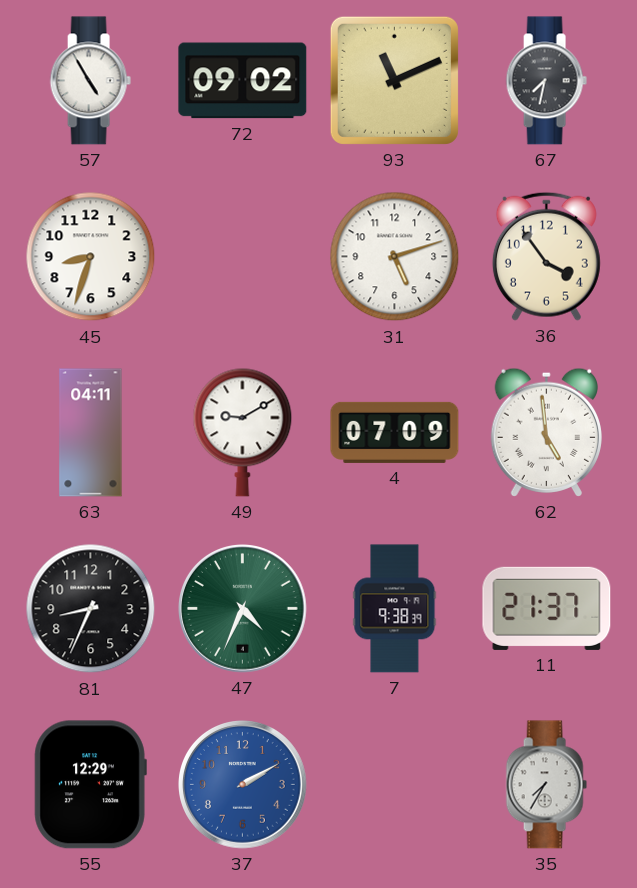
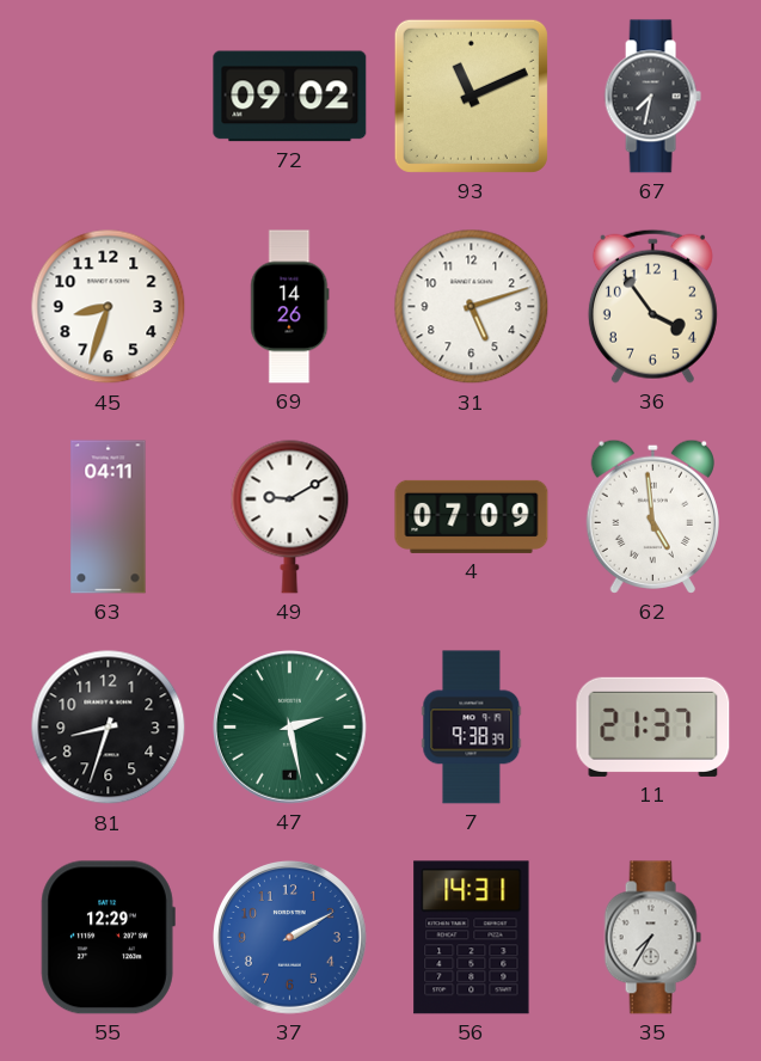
57: 4:55 -> none
69: none -> 14:26
81: 8:34 -> 8:33
47: 4:34 -> 2:28
56: none -> 14:31
